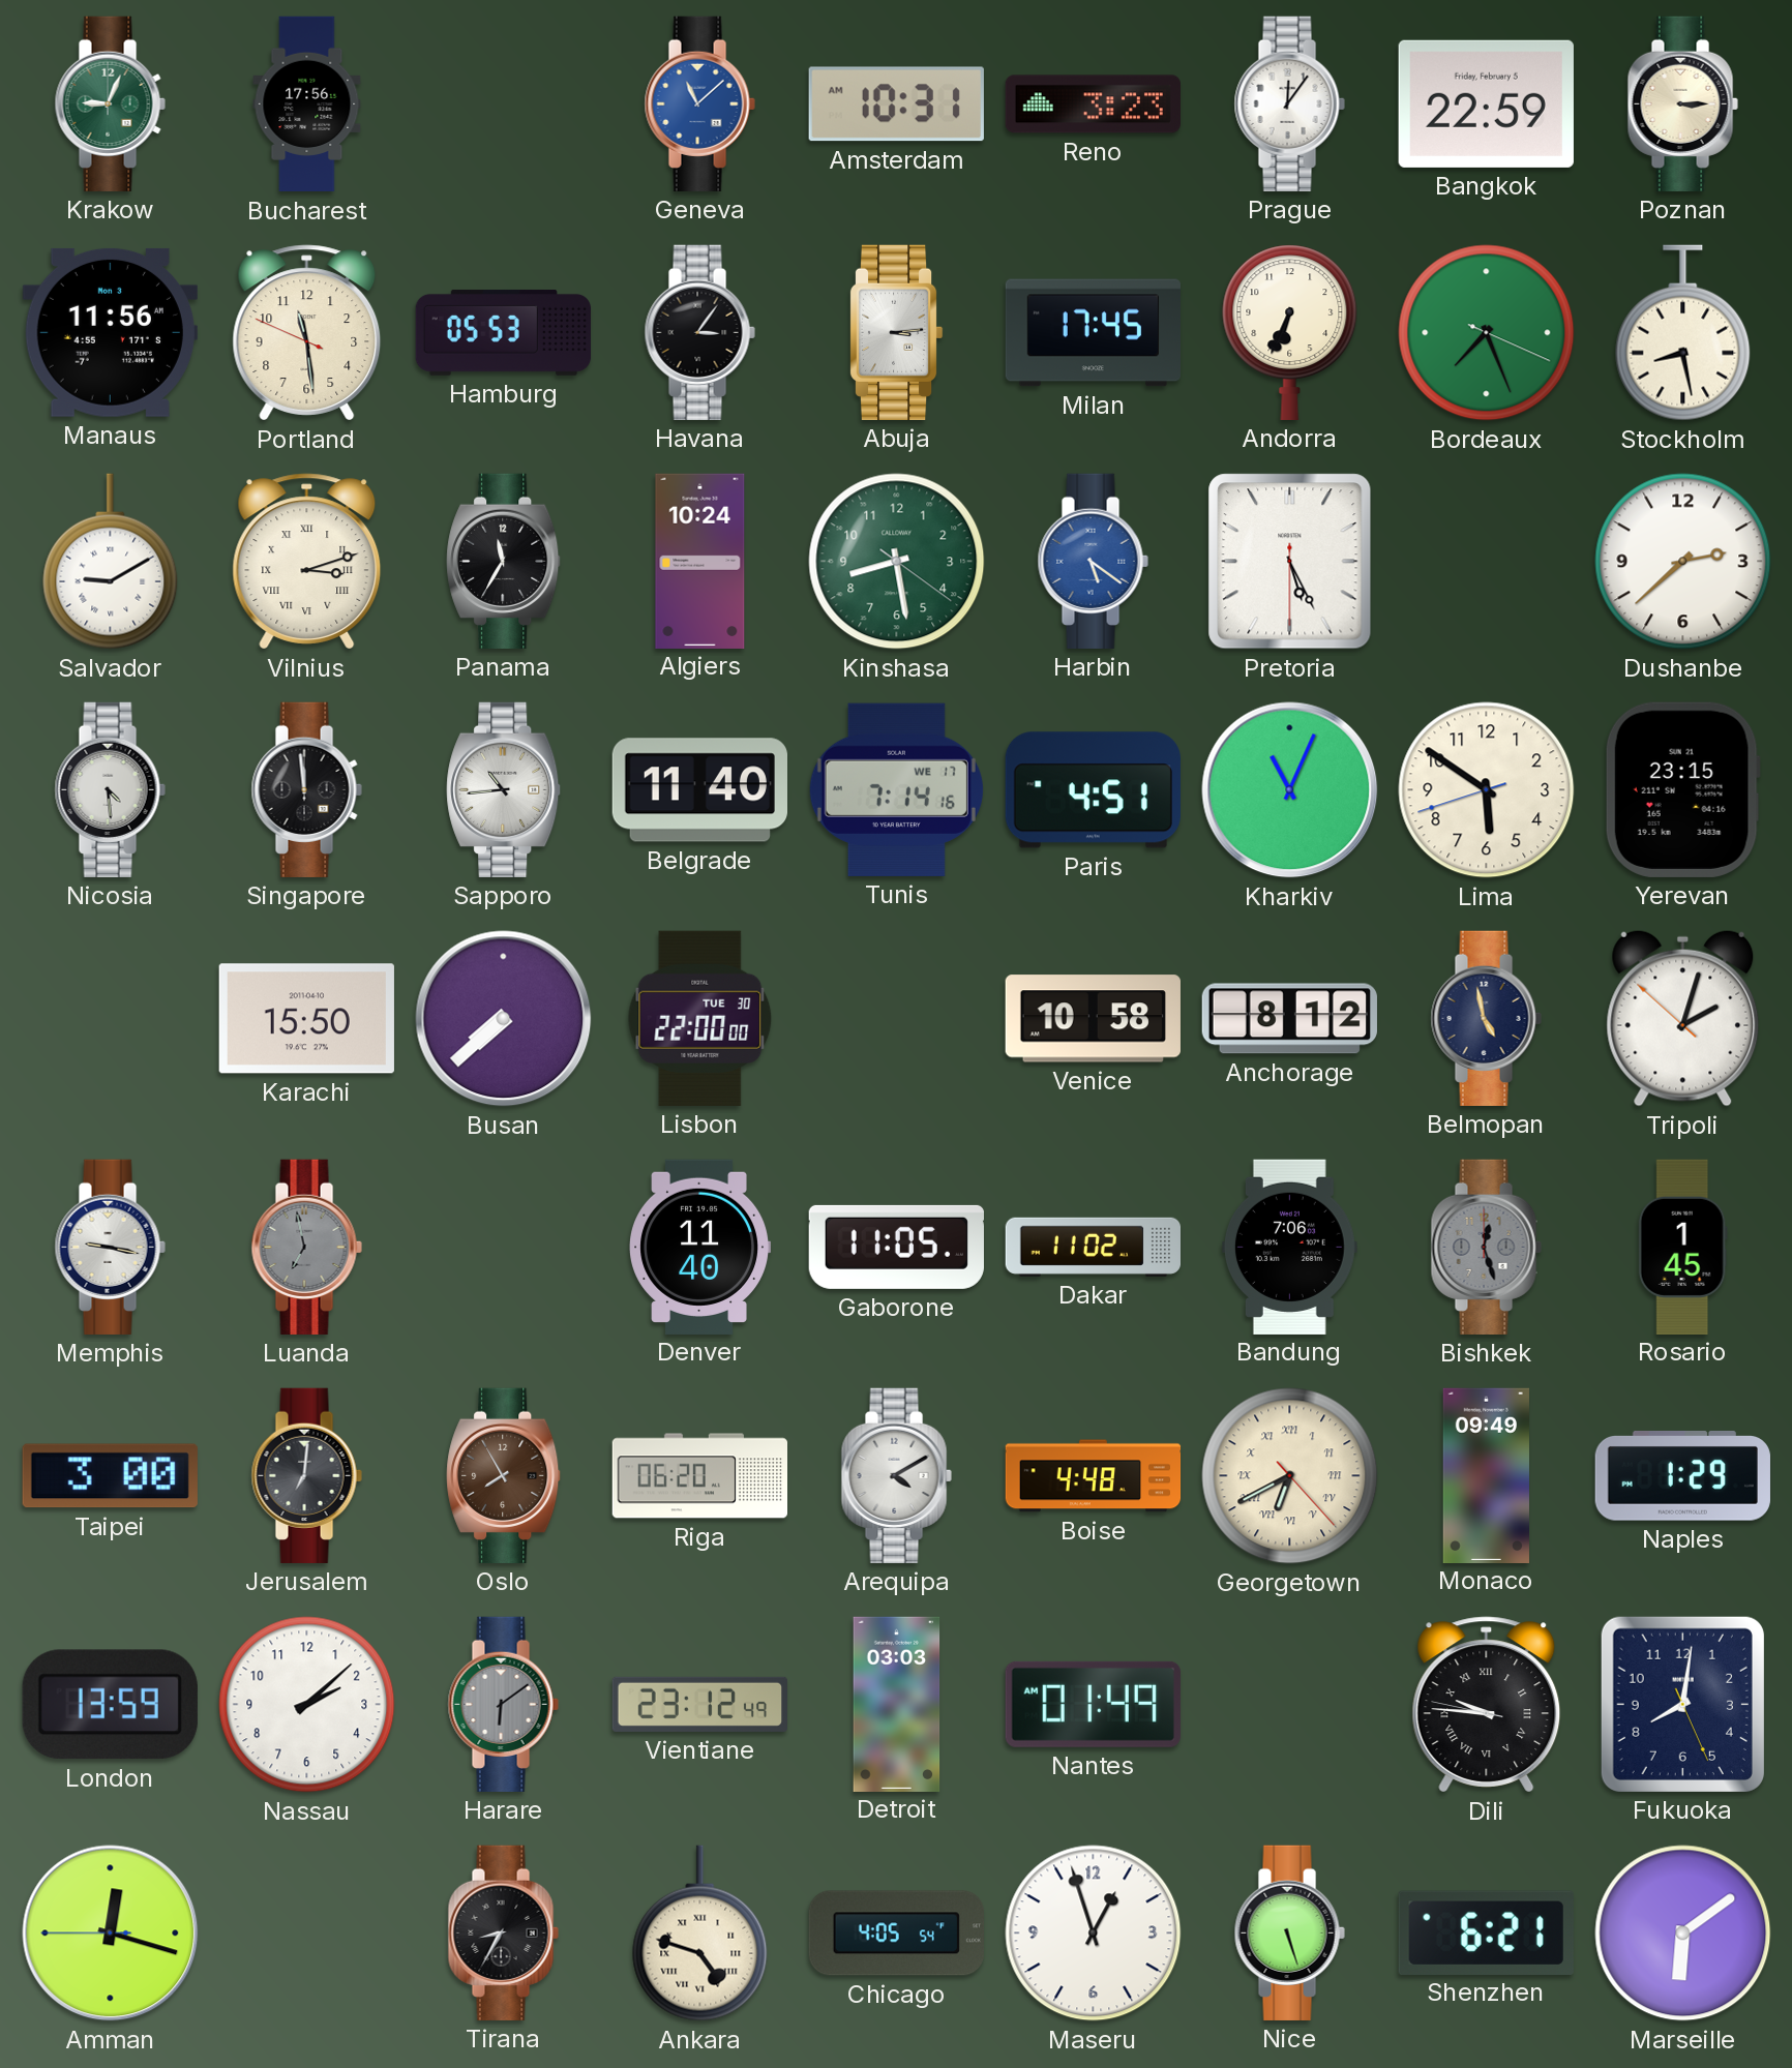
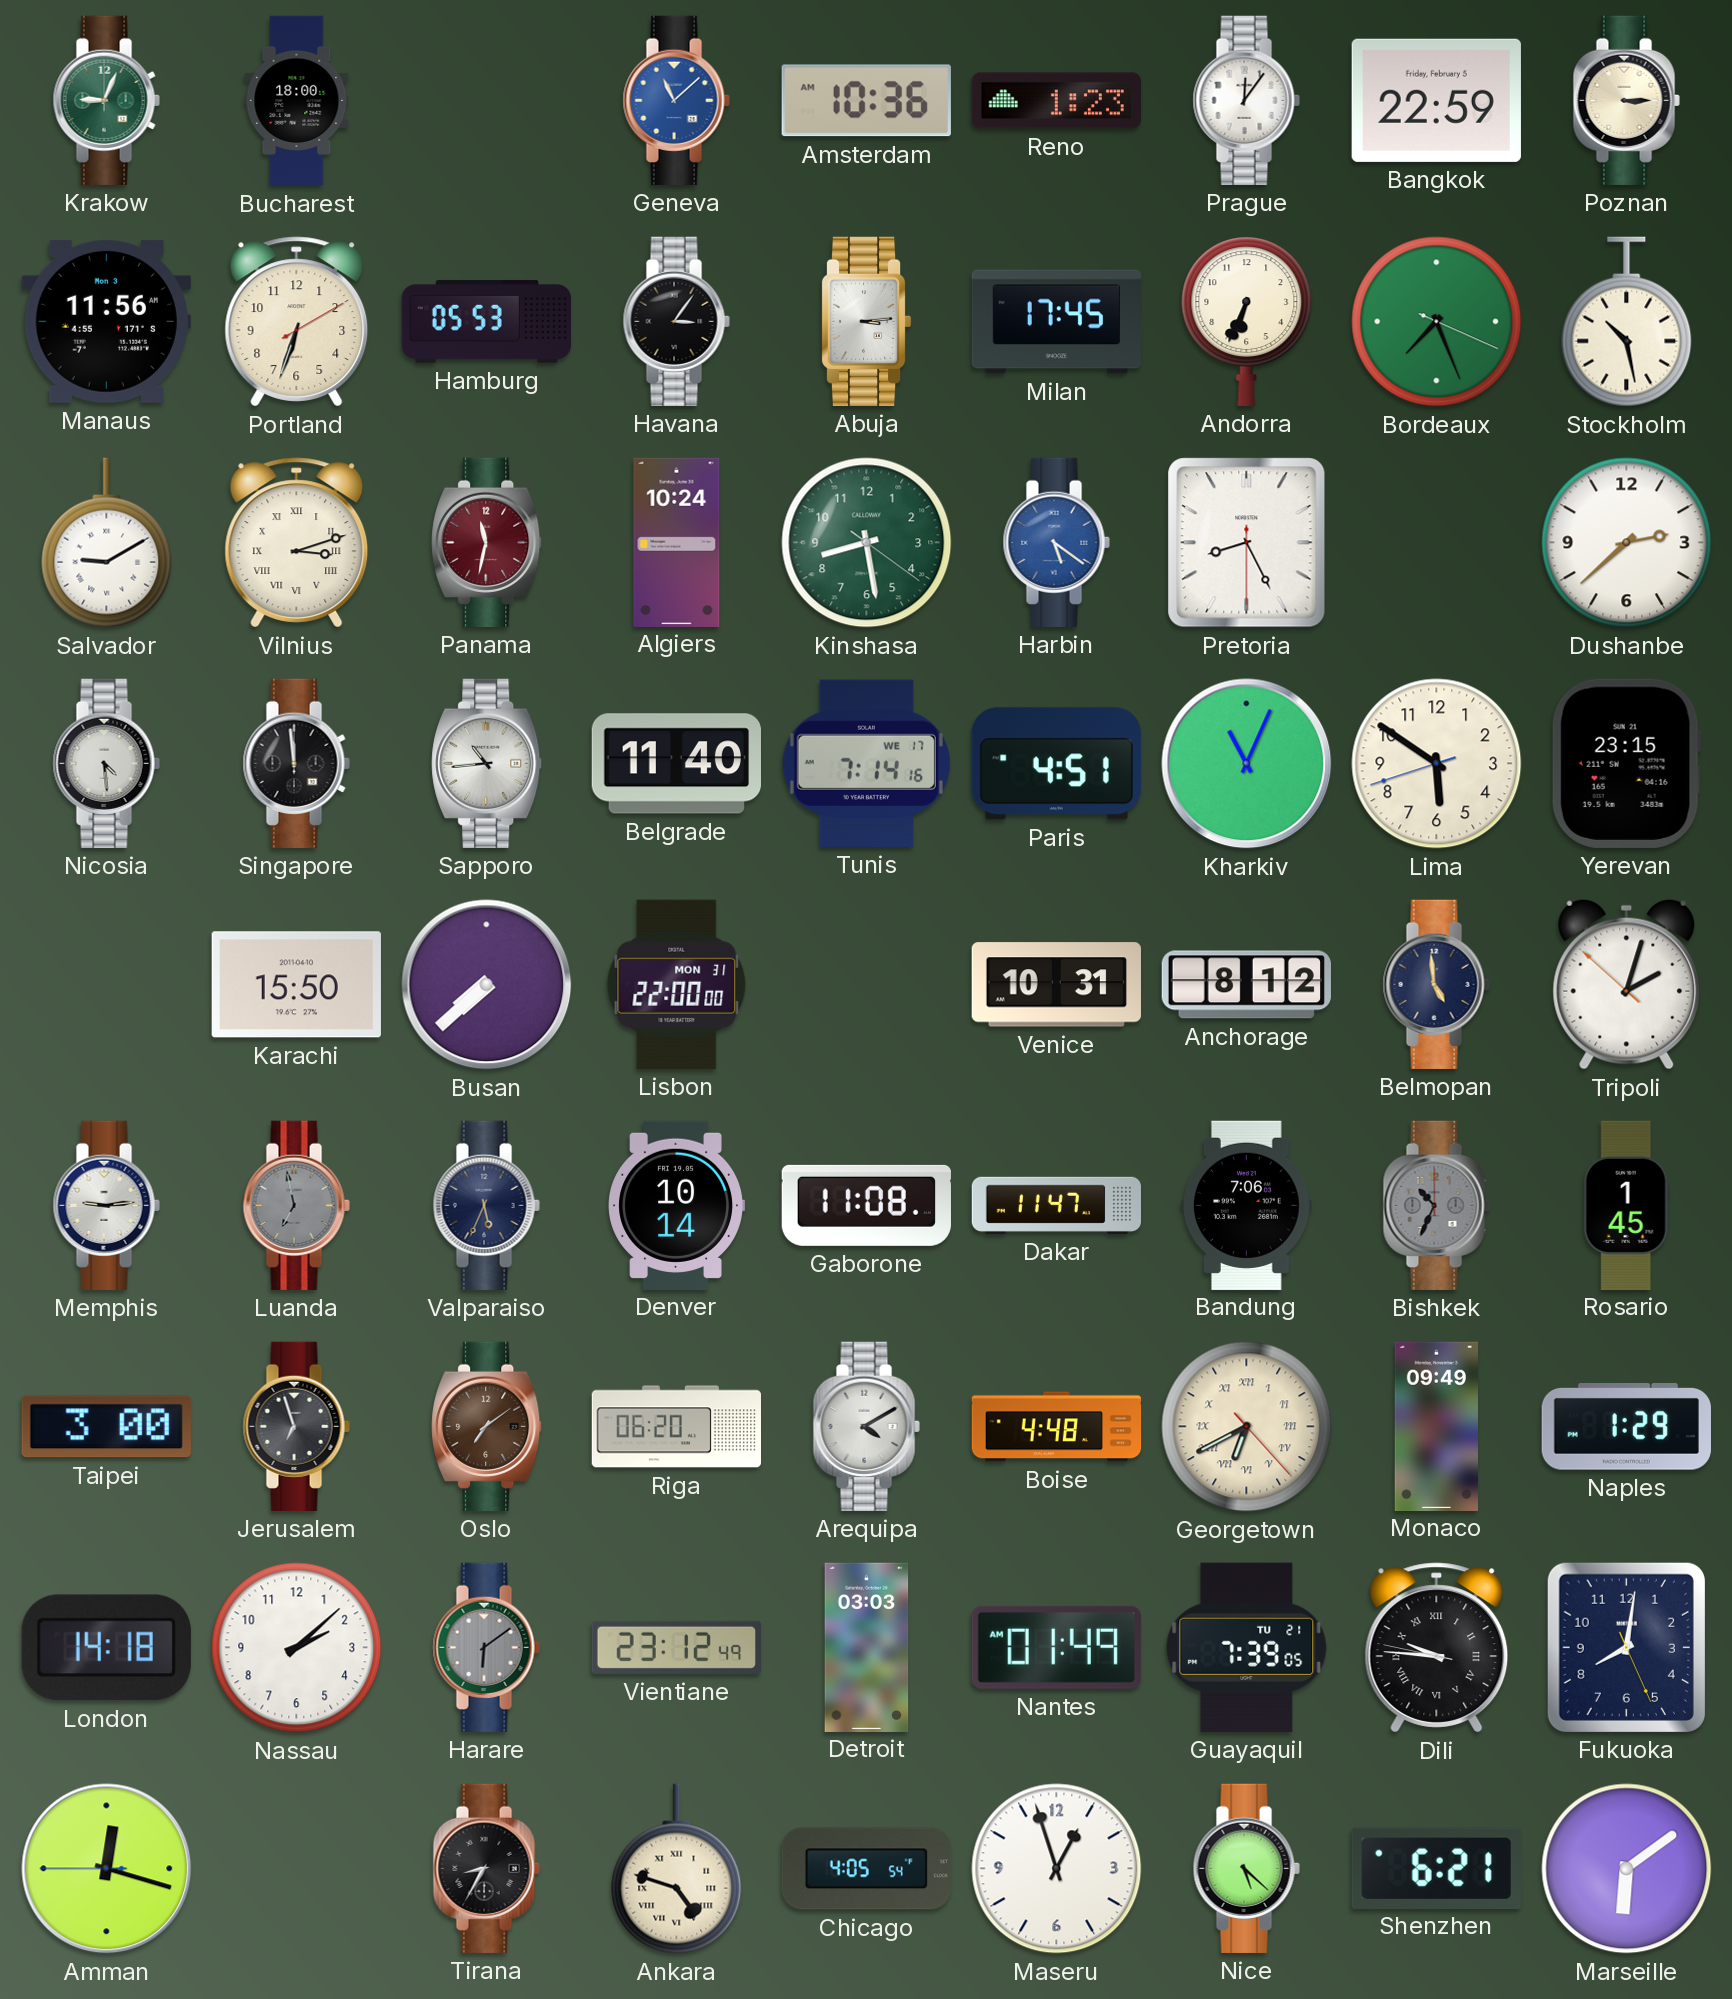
Bucharest: 17:56 -> 18:00
Amsterdam: 10:31 -> 10:36
Reno: 3:23 -> 1:23
Portland: 11:28 -> 6:33
Stockholm: 8:28 -> 10:28
Panama: 11:35 -> 11:32
Panama dial: black -> burgundy
Pretoria: 5:25 -> 8:25
Lisbon date: TUE 30 -> MON 31
Venice: 10:58 -> 10:31
Belmopan: 4:58 -> 4:59
Memphis: 9:17 -> 9:14
Valparaiso: none -> 5:34
Denver: 11:40 -> 10:14
Gaborone: 11:05 -> 11:08
Dakar: 11:02 -> 11:47
Bishkek: 12:27 -> 10:34
Jerusalem: 7:01 -> 6:57
Oslo: 7:55 -> 7:09
London: 13:59 -> 14:18
Guayaquil: none -> 7:39
Nice: 5:27 -> 5:22
